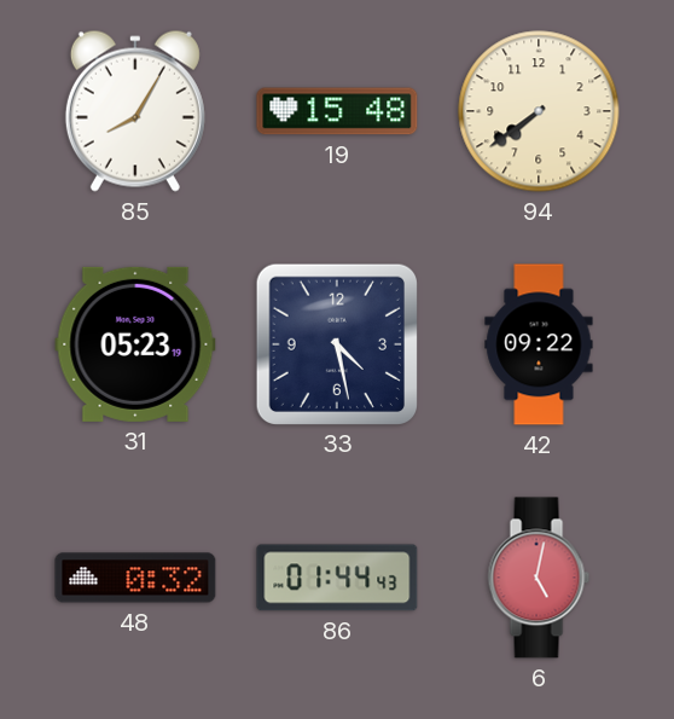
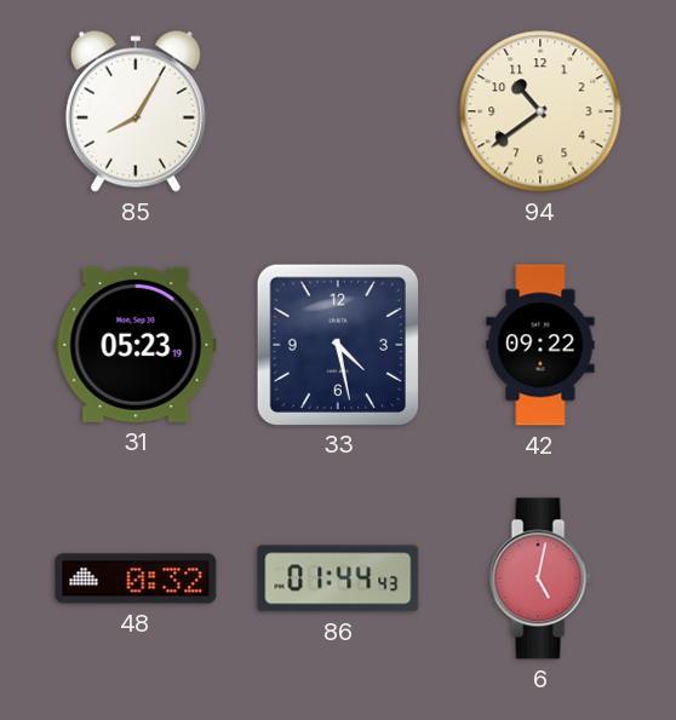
19: 15:48 -> none
94: 7:39 -> 10:39
